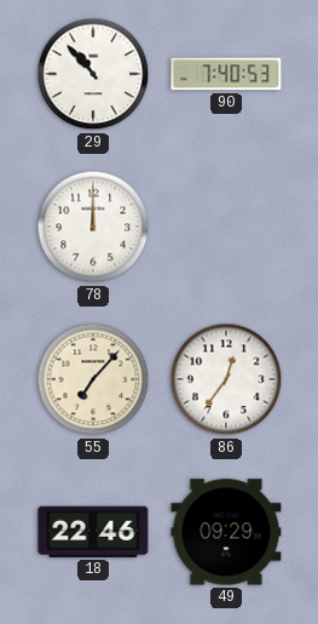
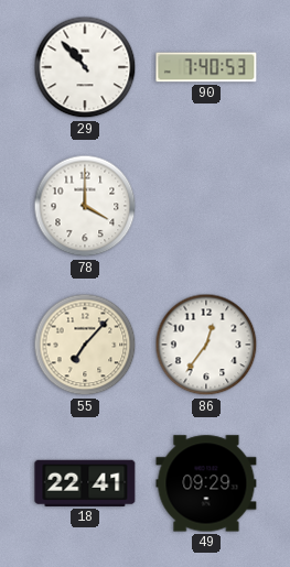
78: 12:00 -> 4:00
18: 22:46 -> 22:41
